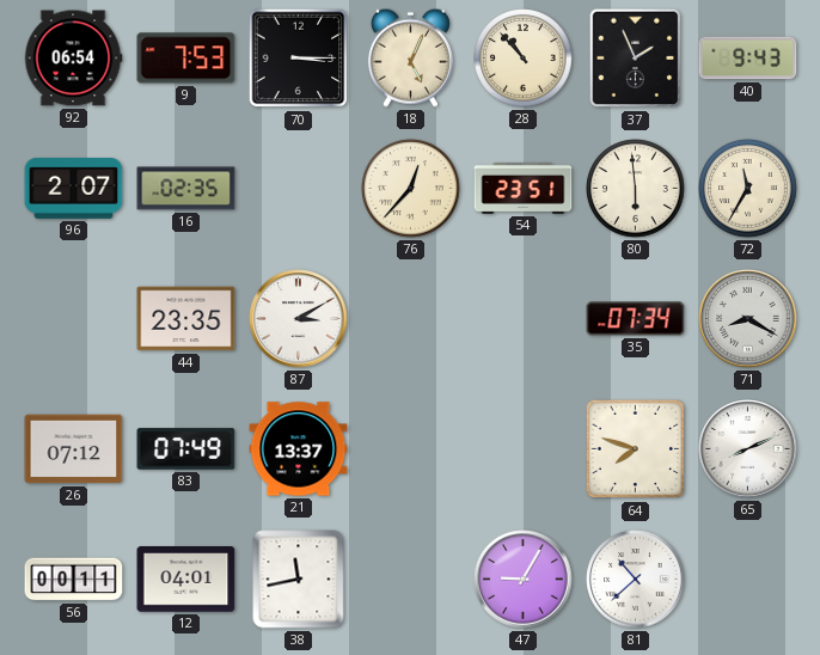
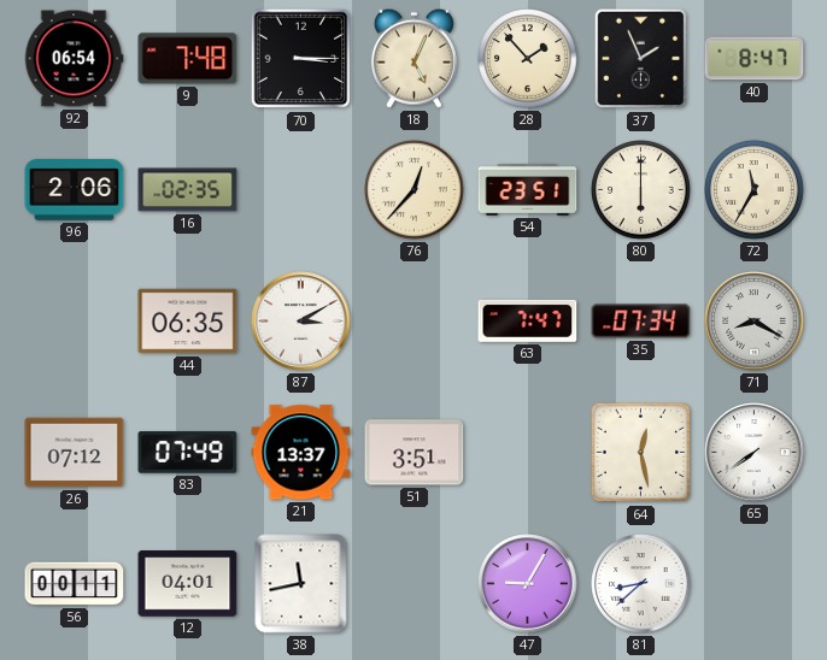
9: 7:53 -> 7:48
28: 10:53 -> 1:53
40: 9:43 -> 8:47
96: 2:07 -> 2:06
80: 5:59 -> 6:00
44: 23:35 -> 06:35
63: none -> 7:47
51: none -> 3:51
64: 7:48 -> 12:28
65: 8:11 -> 7:39
81: 10:38 -> 8:38
